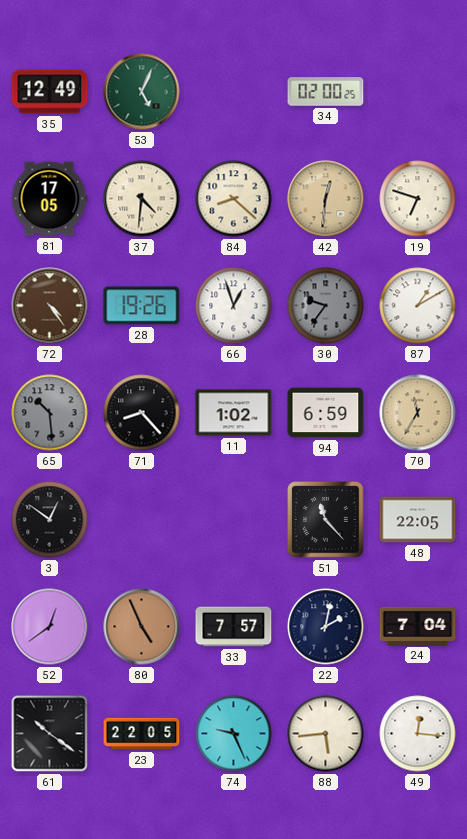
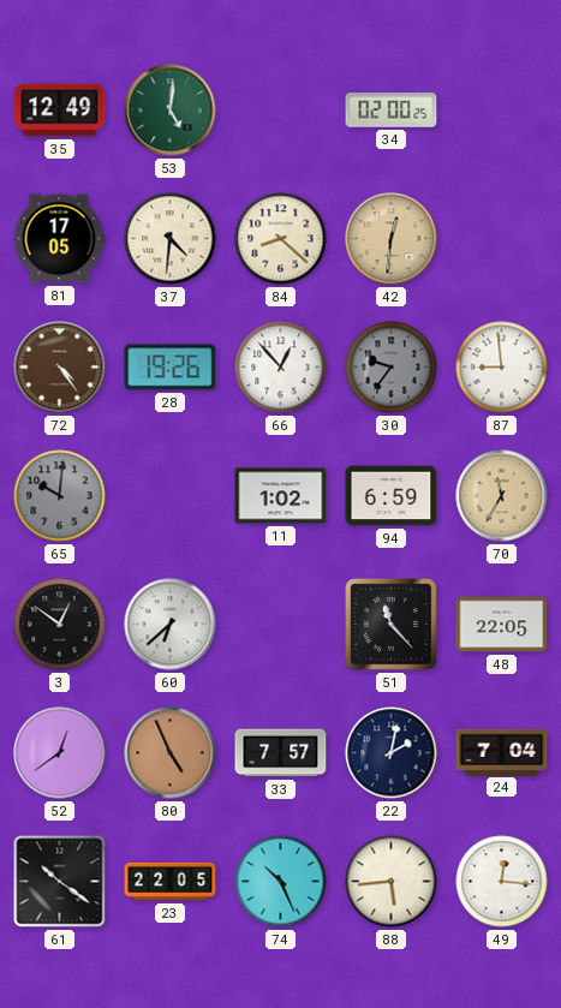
53: 5:04 -> 5:01
19: 6:48 -> none
66: 12:57 -> 12:53
87: 1:10 -> 8:59
65: 10:29 -> 10:01
71: 8:23 -> none
60: none -> 6:38
74: 9:26 -> 10:26
